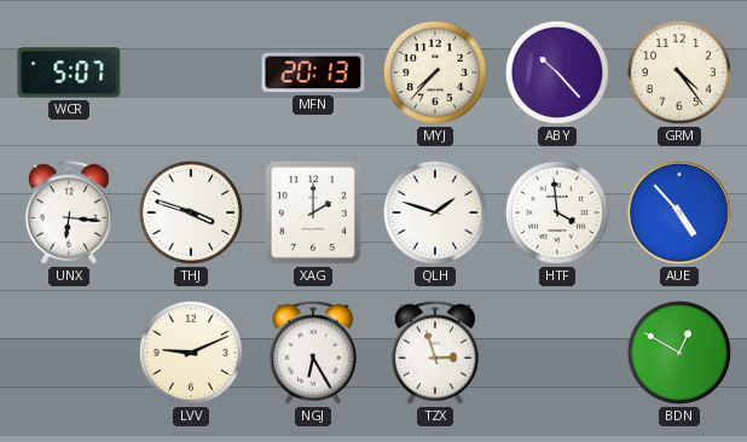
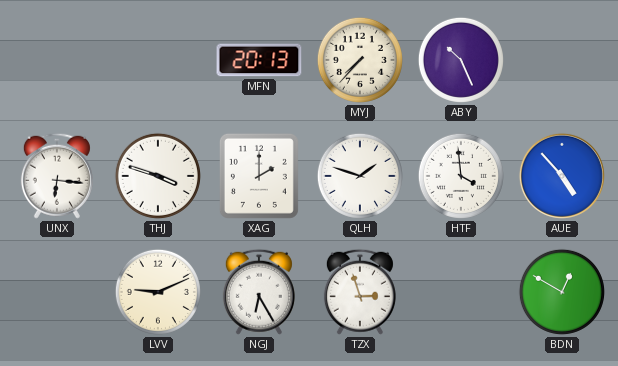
WCR: 5:07 -> none
ABY: 10:23 -> 10:26
GRM: 4:24 -> none
